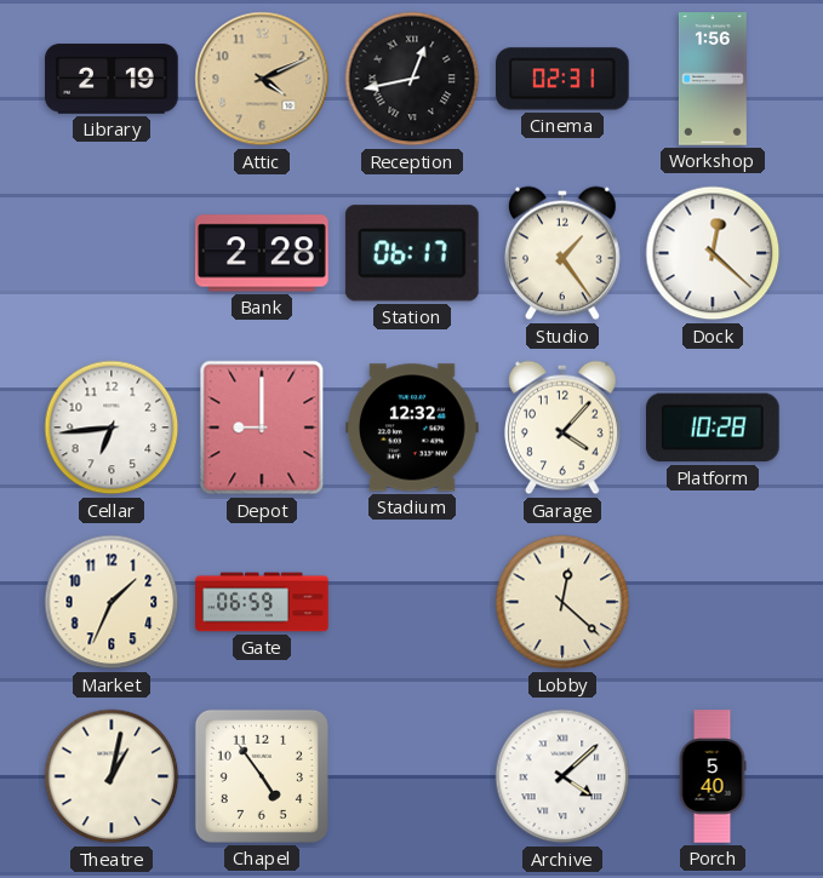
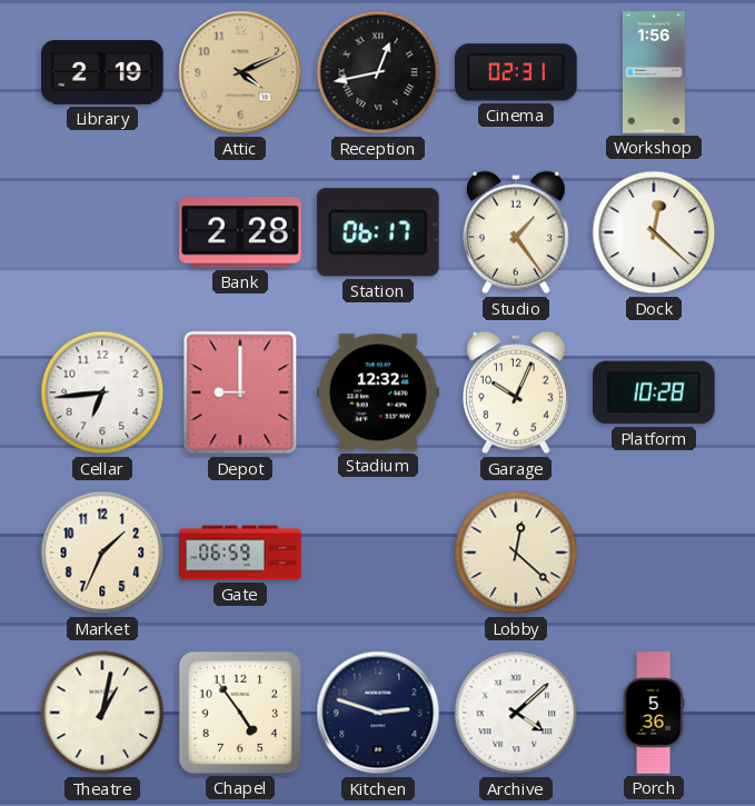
Garage: 4:07 -> 10:04
Kitchen: none -> 2:48
Porch: 5:40 -> 5:36
